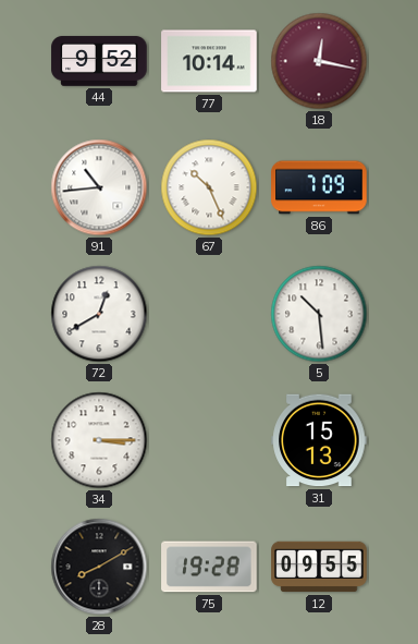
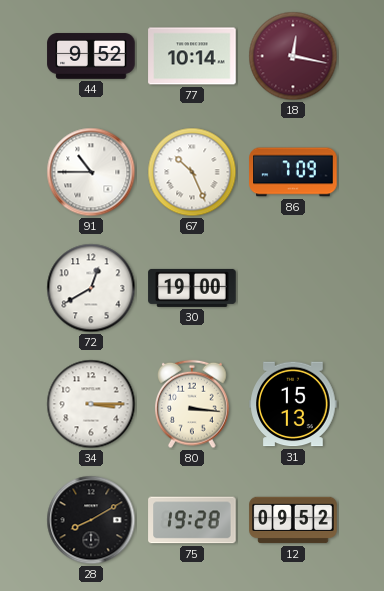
91: 10:44 -> 10:45
30: none -> 19:00
5: 10:29 -> none
80: none -> 3:16
12: 09:55 -> 09:52
